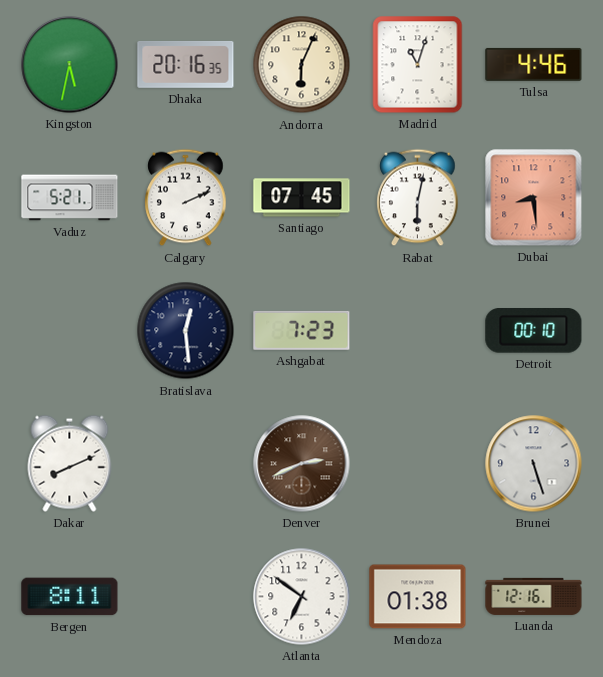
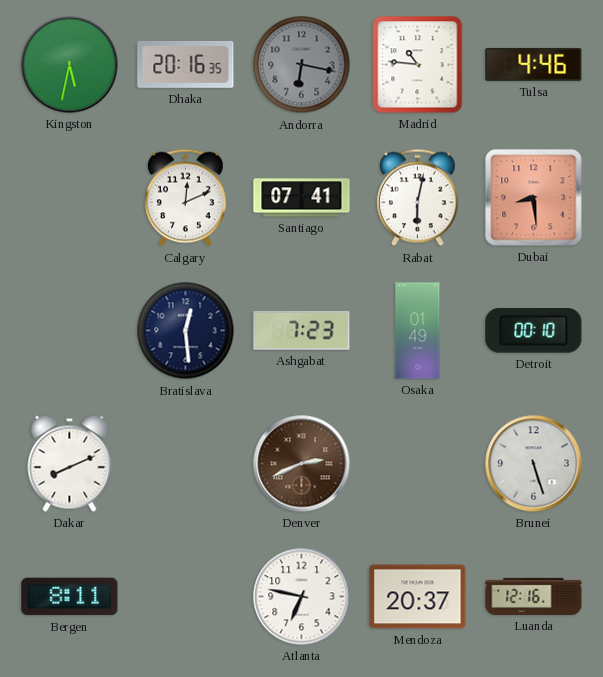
Andorra: 6:04 -> 6:17
Andorra dial: cream -> grey
Madrid: 11:03 -> 10:46
Vaduz: 5:21 -> none
Calgary: 2:11 -> 12:11
Santiago: 07:45 -> 07:41
Osaka: none -> 01:49
Atlanta: 6:51 -> 6:47
Mendoza: 01:38 -> 20:37
